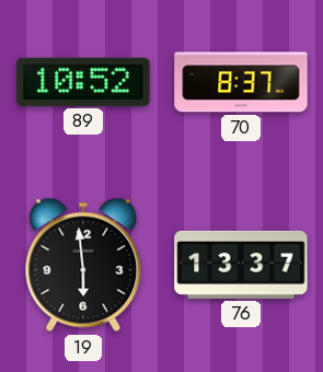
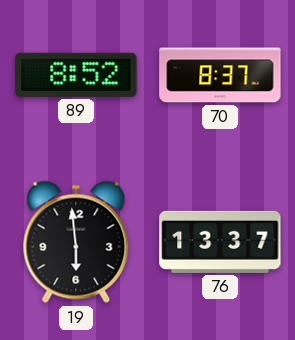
89: 10:52 -> 8:52
